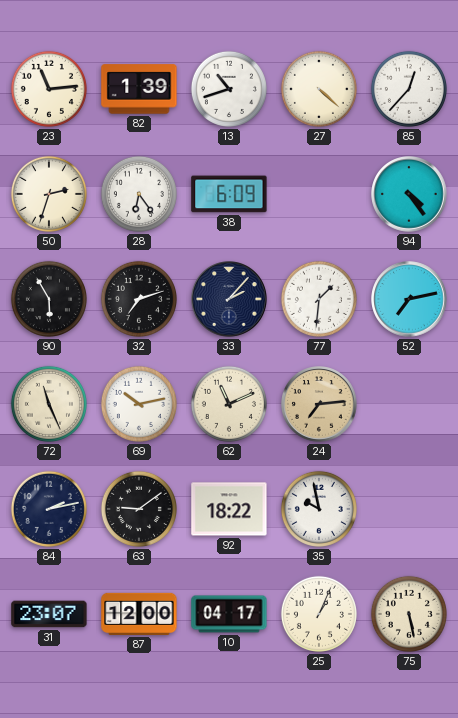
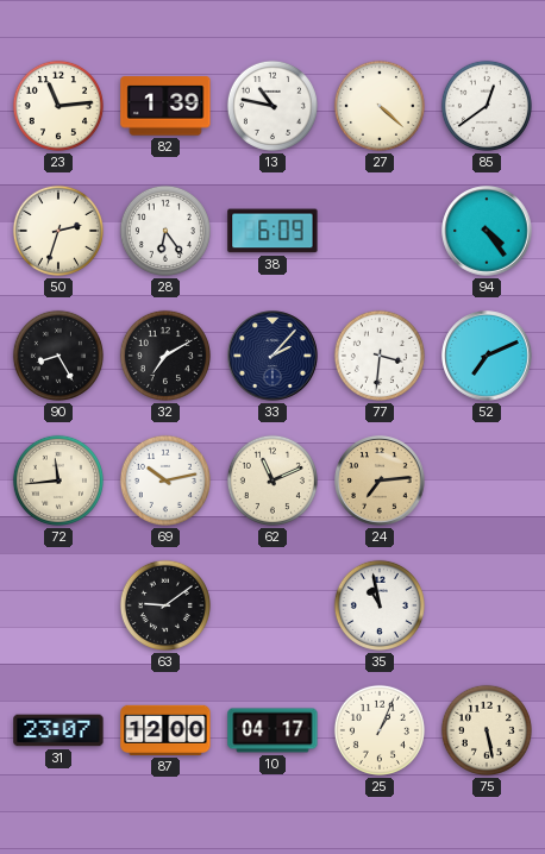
13: 10:42 -> 10:47
85: 12:37 -> 12:39
90: 5:55 -> 8:25
32: 7:12 -> 7:10
77: 1:31 -> 3:31
52: 7:13 -> 7:11
72: 11:26 -> 11:44
84: 2:13 -> none
92: 18:22 -> none
35: 9:58 -> 10:58
